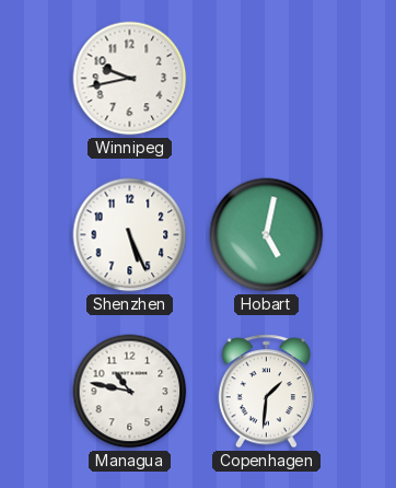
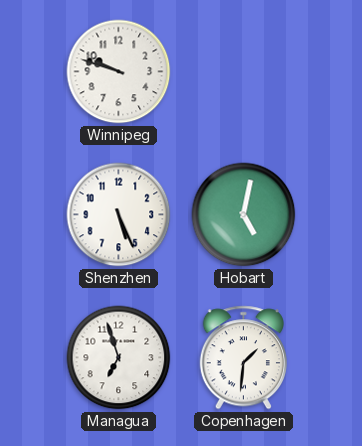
Winnipeg: 9:43 -> 9:48
Managua: 10:47 -> 6:57
